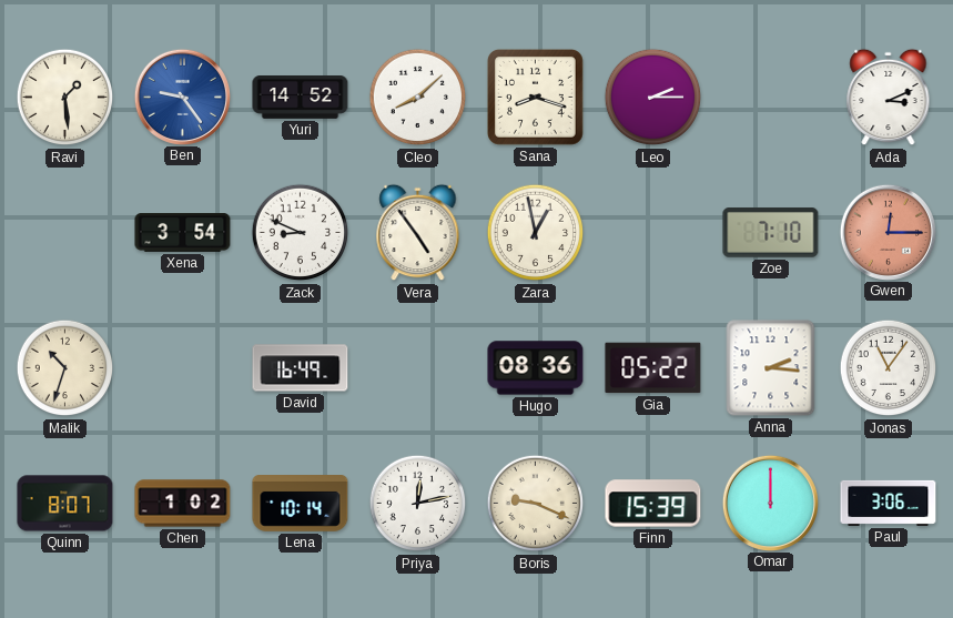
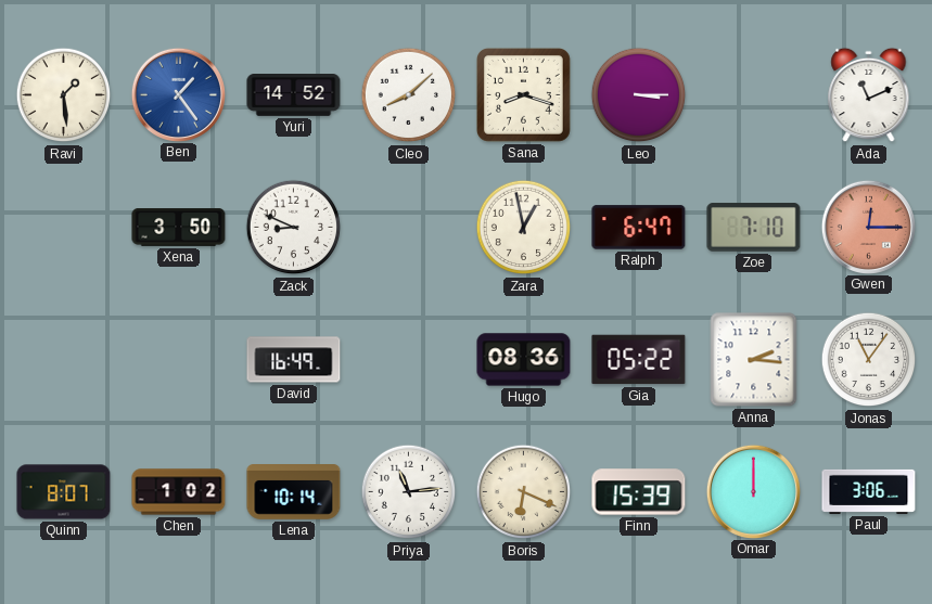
Ben: 9:24 -> 1:24
Leo: 2:15 -> 3:15
Ada: 3:11 -> 11:11
Xena: 3:54 -> 3:50
Vera: 4:54 -> none
Ralph: none -> 6:47
Malik: 10:33 -> none
Priya: 12:13 -> 11:14
Boris: 9:19 -> 6:19
